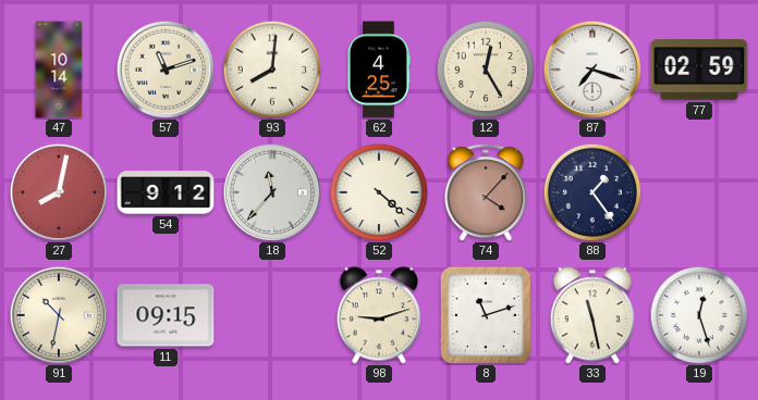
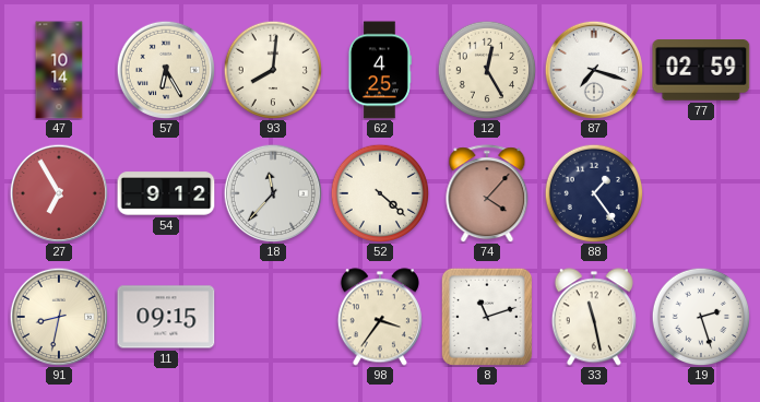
57: 11:12 -> 6:25
27: 8:02 -> 6:55
91: 10:32 -> 8:32
98: 9:12 -> 3:36
19: 12:27 -> 2:27
